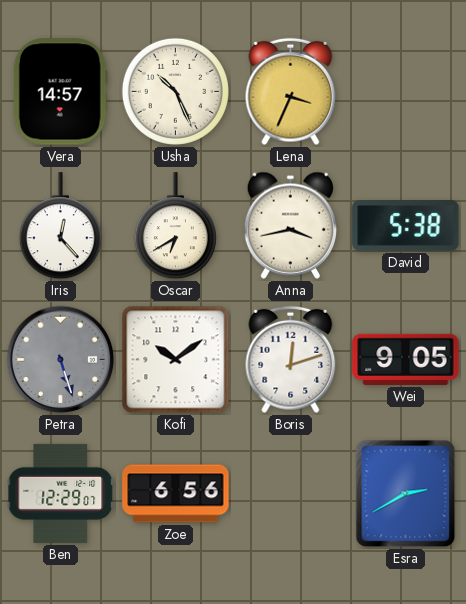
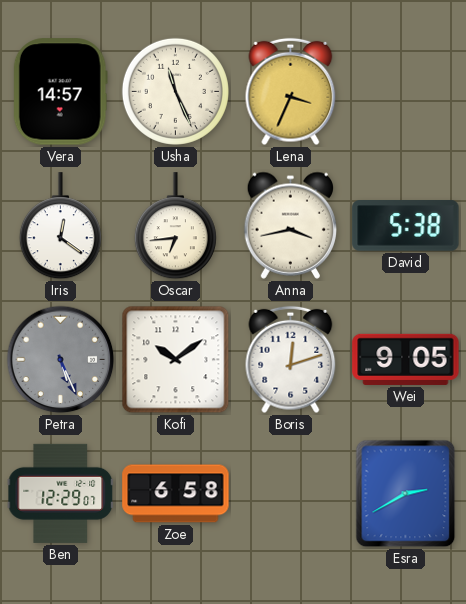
Usha: 10:26 -> 11:26
Iris: 12:23 -> 12:21
Oscar: 6:40 -> 6:44
Petra: 5:27 -> 5:26
Zoe: 6:56 -> 6:58
